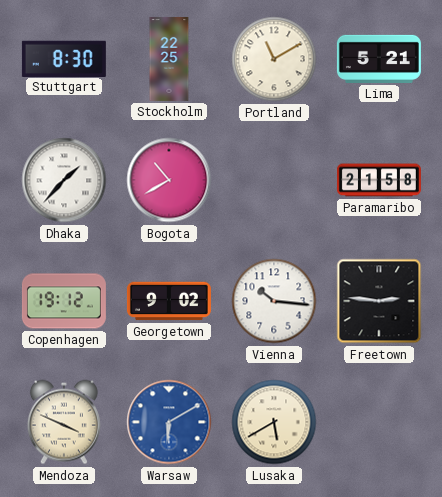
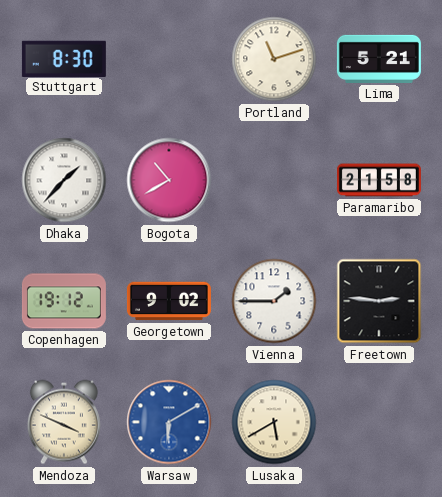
Stockholm: 22:25 -> none
Portland: 11:10 -> 11:12
Vienna: 10:16 -> 1:45
